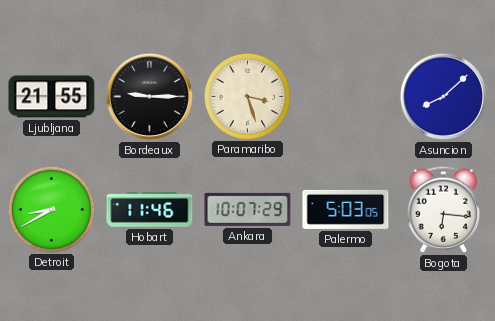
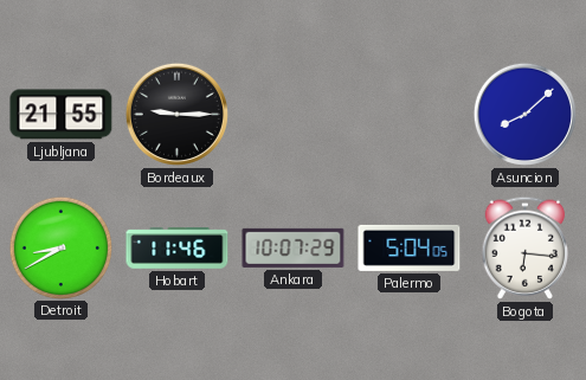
Paramaribo: 3:27 -> none
Palermo: 5:03 -> 5:04
